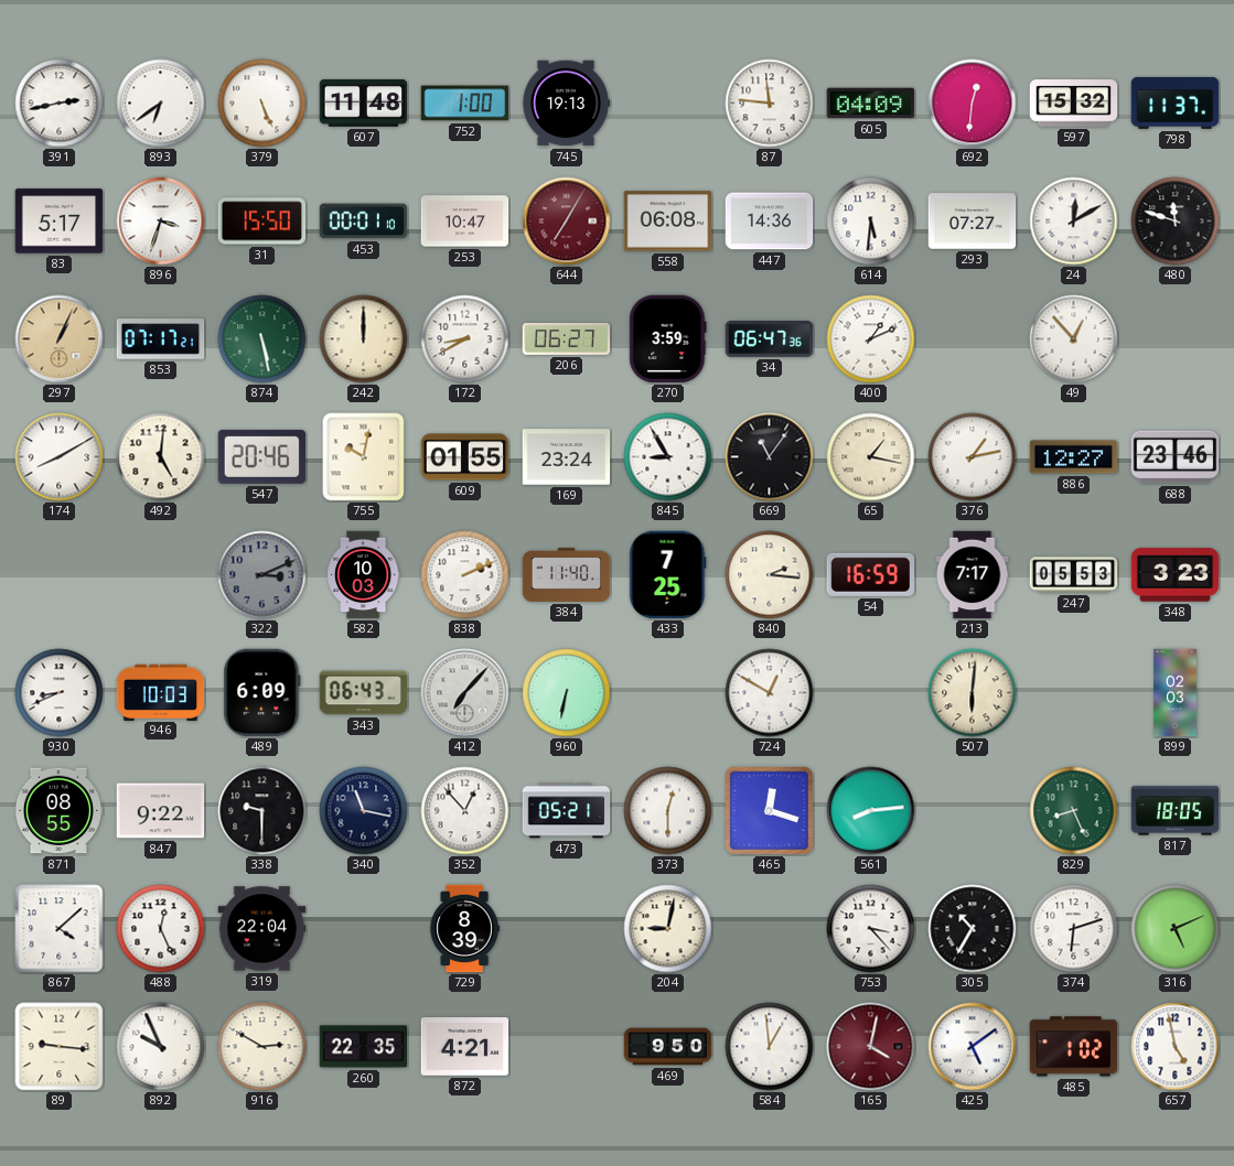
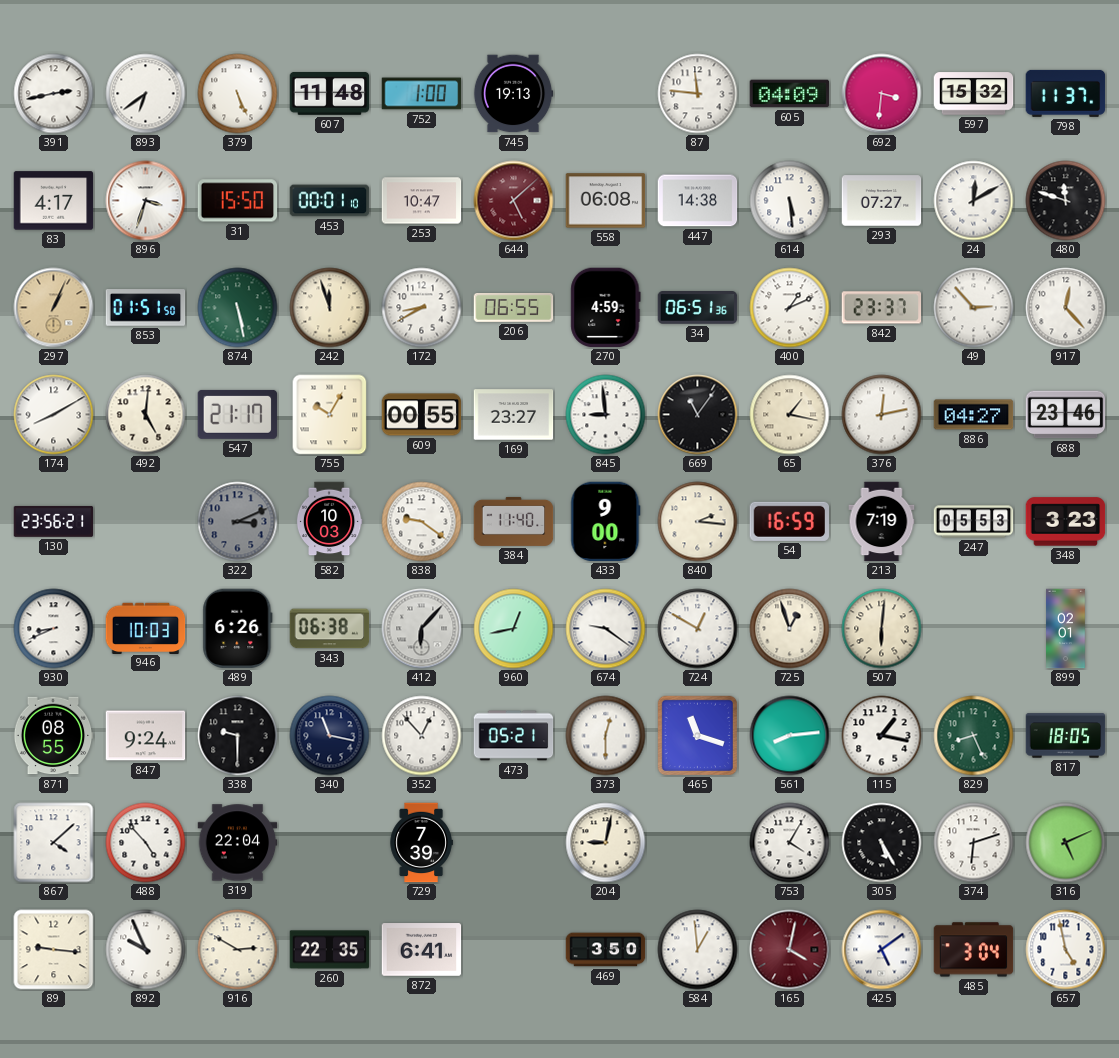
692: 12:31 -> 3:31
83: 5:17 -> 4:17
644: 7:05 -> 5:08
447: 14:36 -> 14:38
614: 5:31 -> 5:29
853: 07:17 -> 01:51
242: 12:00 -> 11:57
206: 06:27 -> 06:55
270: 3:59 -> 4:59
34: 06:47 -> 06:51
842: none -> 23:37
49: 12:53 -> 2:53
917: none -> 12:23
547: 20:46 -> 21:17
755: 10:02 -> 10:05
609: 01:55 -> 00:55
169: 23:24 -> 23:27
845: 8:55 -> 8:59
376: 1:13 -> 12:13
886: 12:27 -> 04:27
130: none -> 23:56
838: 2:11 -> 9:21
433: 7:25 -> 9:00
213: 7:17 -> 7:19
489: 6:09 -> 6:26
343: 06:43 -> 06:38
412: 7:07 -> 6:07
960: 6:32 -> 12:43
674: none -> 9:21
725: none -> 12:57
899: 02:03 -> 02:01
847: 9:22 -> 9:24
465: 12:18 -> 11:18
115: none -> 1:17
488: 12:26 -> 4:53
729: 8:39 -> 7:39
753: 3:23 -> 4:05
305: 10:35 -> 5:25
872: 4:21 -> 6:41
469: 9:50 -> 3:50
485: 1:02 -> 3:04
